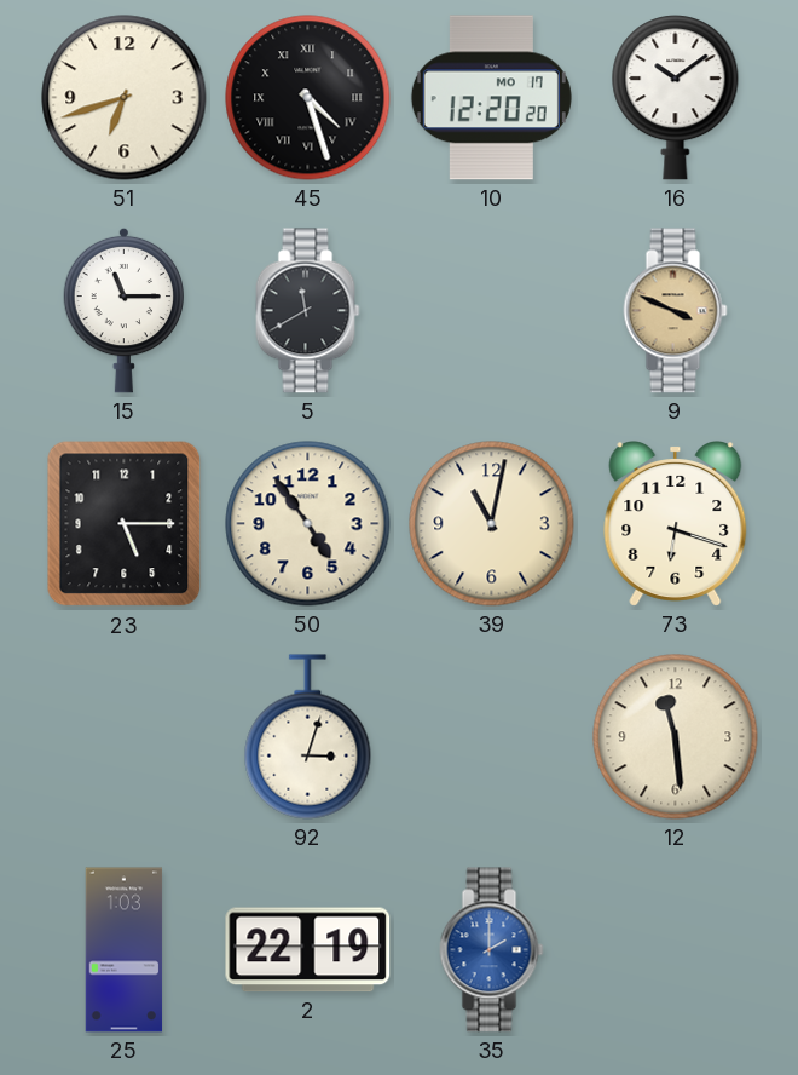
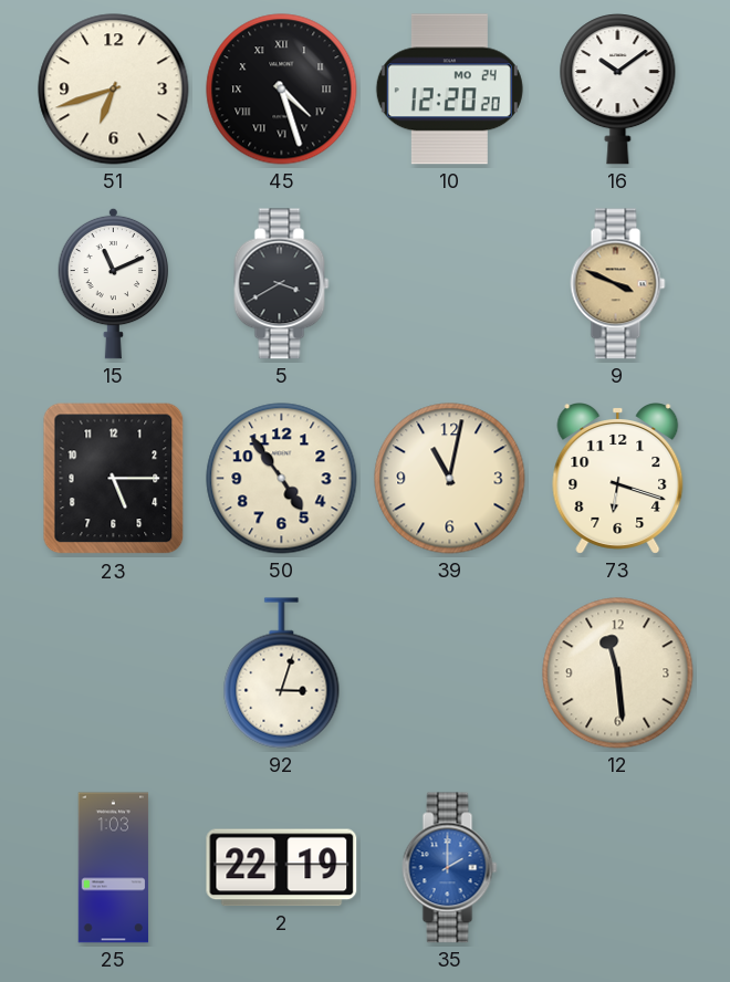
10 date: MO 17 -> MO 24
15: 11:15 -> 11:11
5: 11:40 -> 3:40
